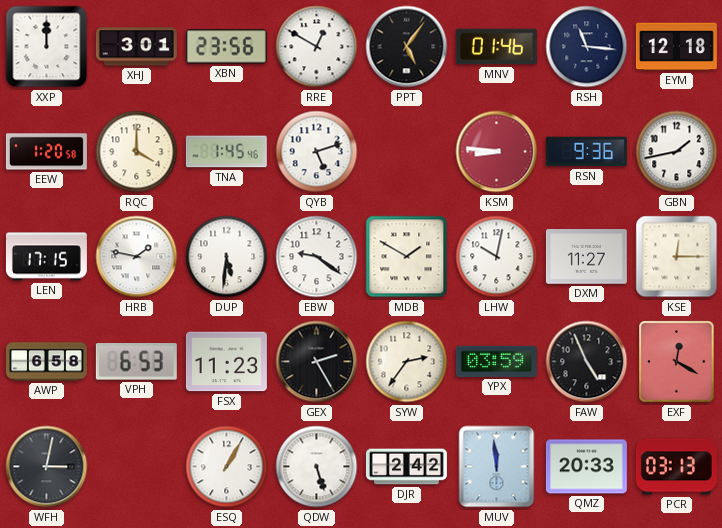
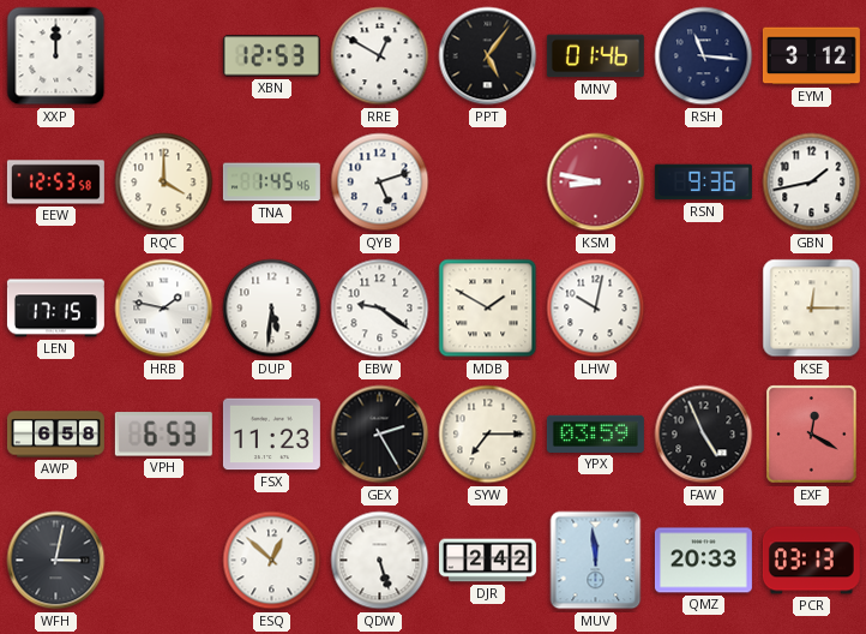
XHJ: 3:01 -> none
XBN: 23:56 -> 12:53
EYM: 12:18 -> 3:12
EEW: 1:20 -> 12:53
KSM: 8:46 -> 8:47
DXM: 11:27 -> none
SYW: 2:36 -> 7:15
ESQ: 1:05 -> 12:52
